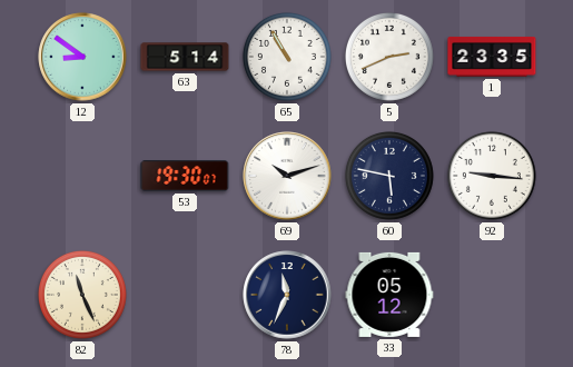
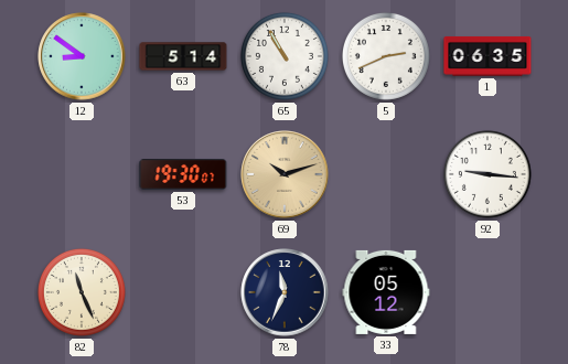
1: 23:35 -> 06:35
69 dial: white -> champagne
60: 5:47 -> none
